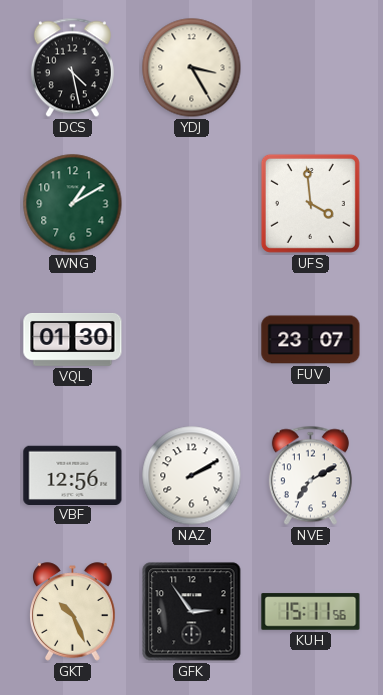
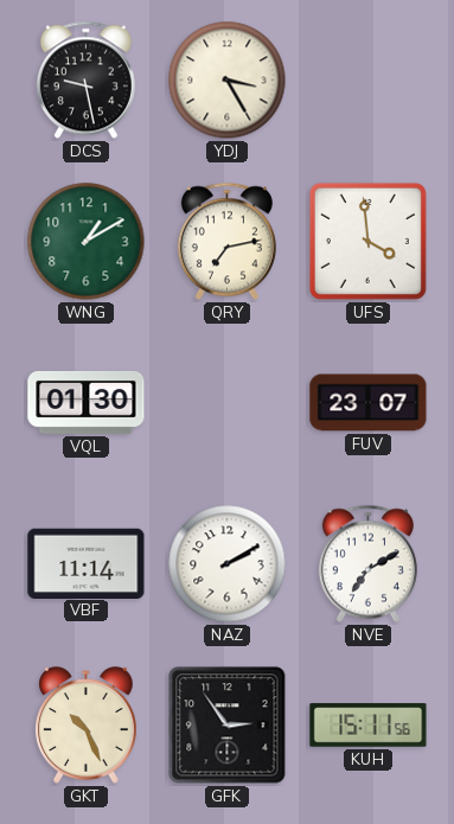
DCS: 4:28 -> 9:28
QRY: none -> 7:13
VBF: 12:56 -> 11:14
